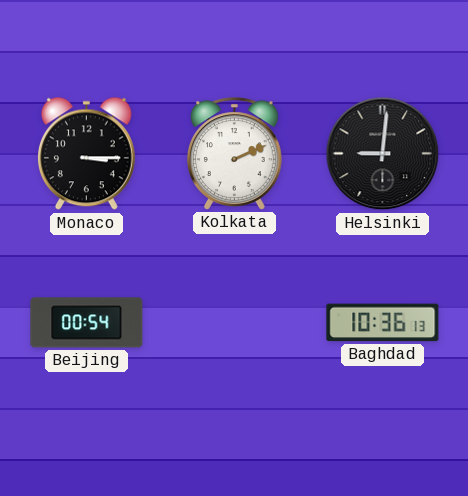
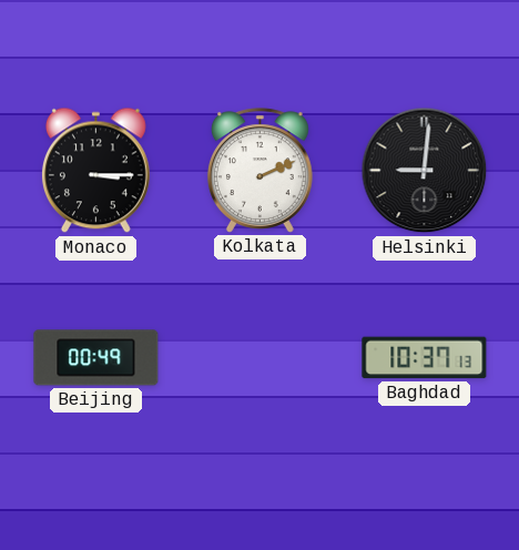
Beijing: 00:54 -> 00:49
Baghdad: 10:36 -> 10:37
